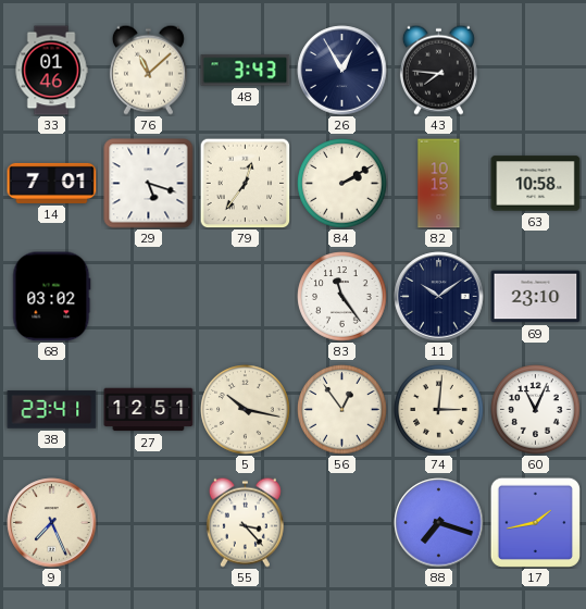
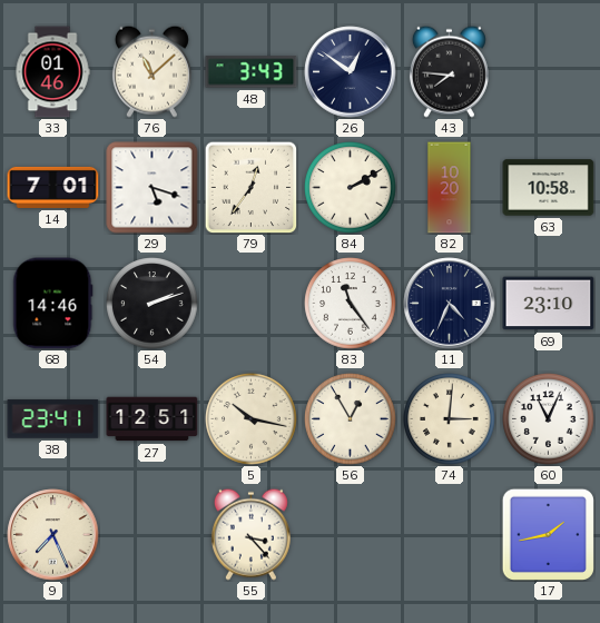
26: 12:55 -> 12:51
82: 10:15 -> 10:20
68: 03:02 -> 14:46
54: none -> 2:12
11: 10:09 -> 4:34
56: 12:54 -> 12:55
88: 7:18 -> none
